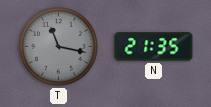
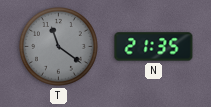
T: 11:17 -> 11:21
